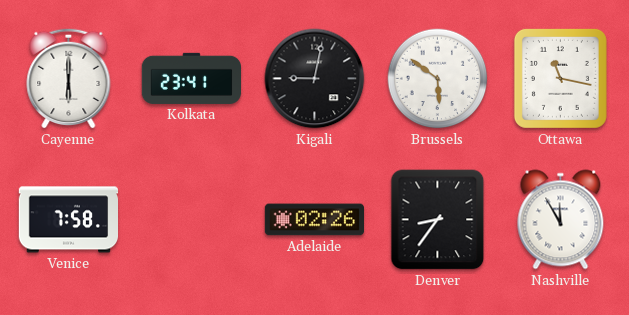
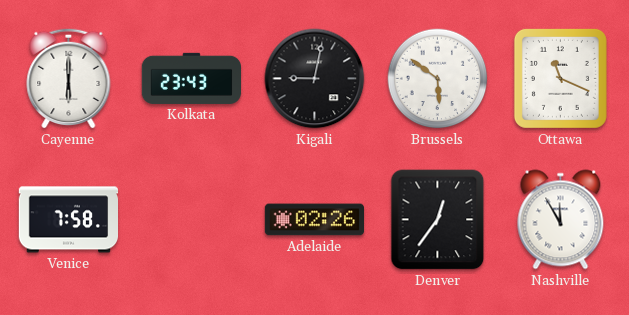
Kolkata: 23:41 -> 23:43
Ottawa: 11:17 -> 11:19
Denver: 8:36 -> 12:36
